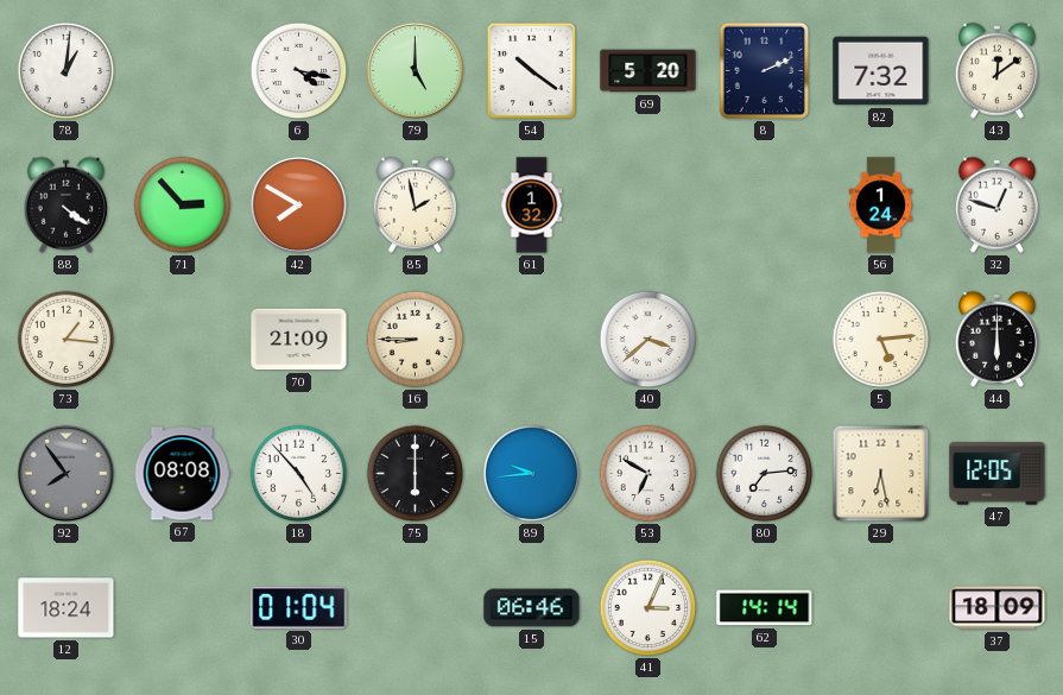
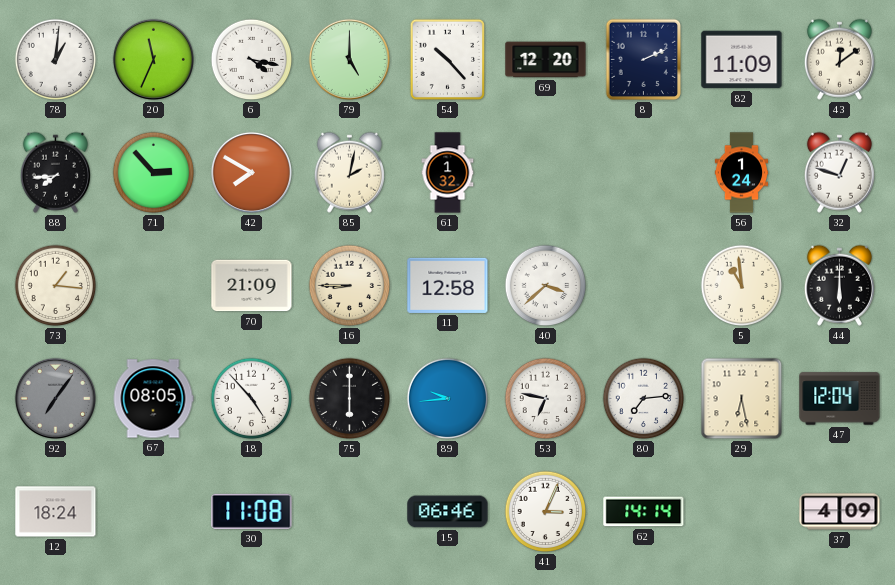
20: none -> 11:34
54: 10:21 -> 10:23
69: 5:20 -> 12:20
82: 7:32 -> 11:09
88: 4:21 -> 7:44
85: 1:58 -> 2:02
11: none -> 12:58
5: 5:14 -> 10:59
92: 7:54 -> 7:06
67: 08:08 -> 08:05
53: 6:50 -> 6:47
47: 12:05 -> 12:04
30: 01:04 -> 11:08
37: 18:09 -> 4:09
